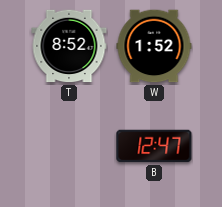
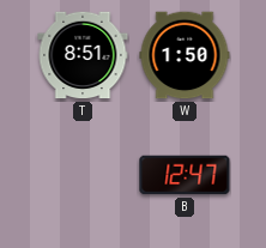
T: 8:52 -> 8:51
W: 1:52 -> 1:50
